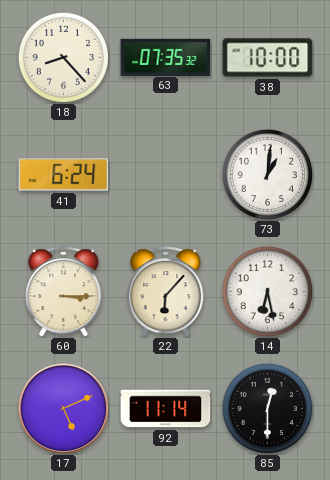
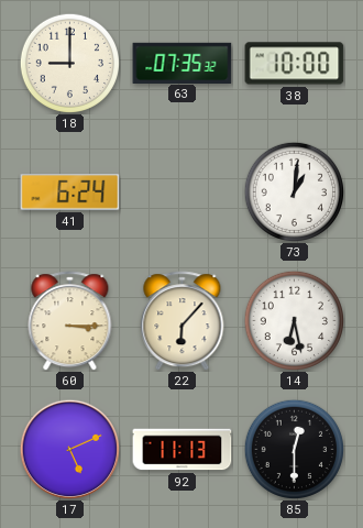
18: 8:23 -> 9:00
92: 11:14 -> 11:13
